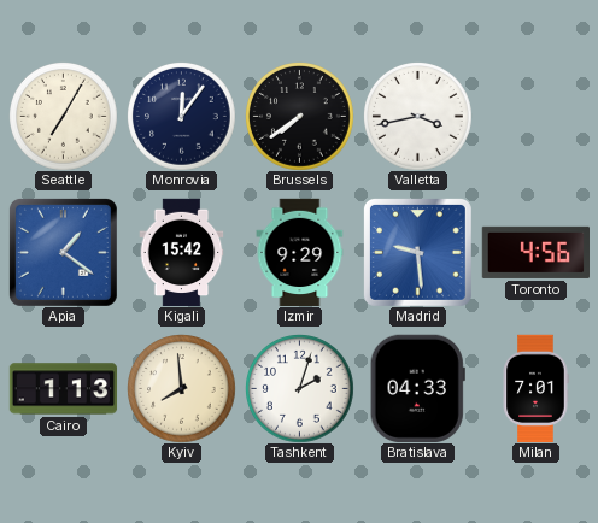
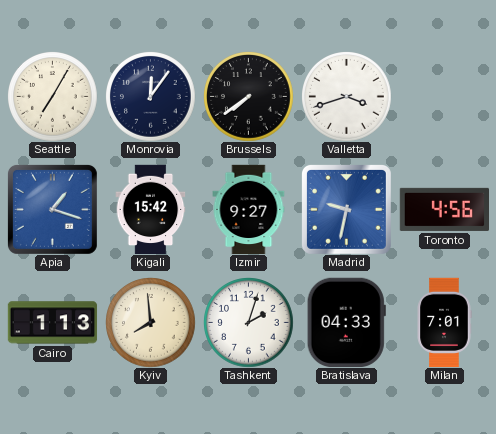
Valletta: 3:43 -> 3:42
Apia: 1:21 -> 1:18
Izmir: 9:29 -> 9:27
Madrid: 9:29 -> 9:32
